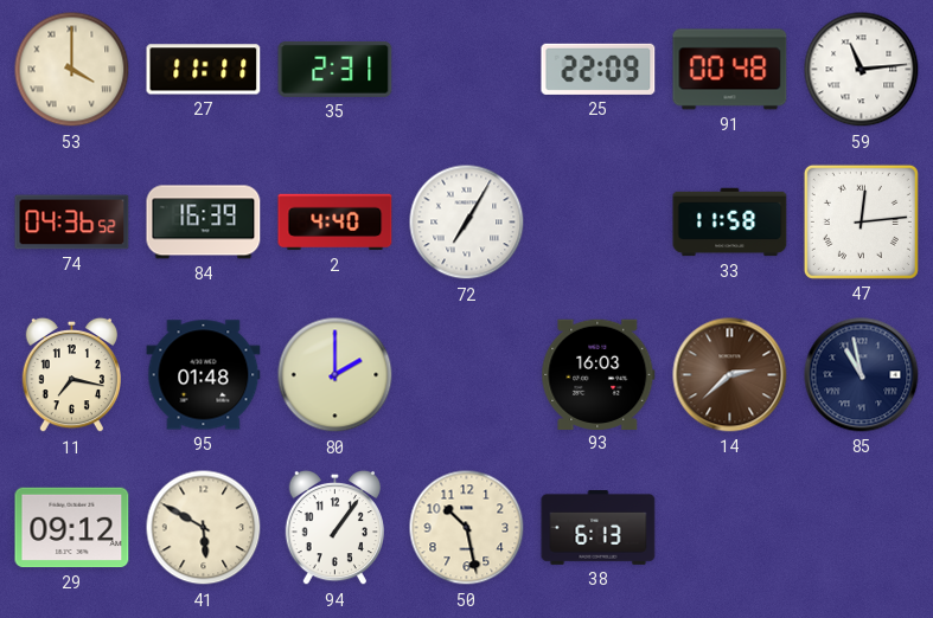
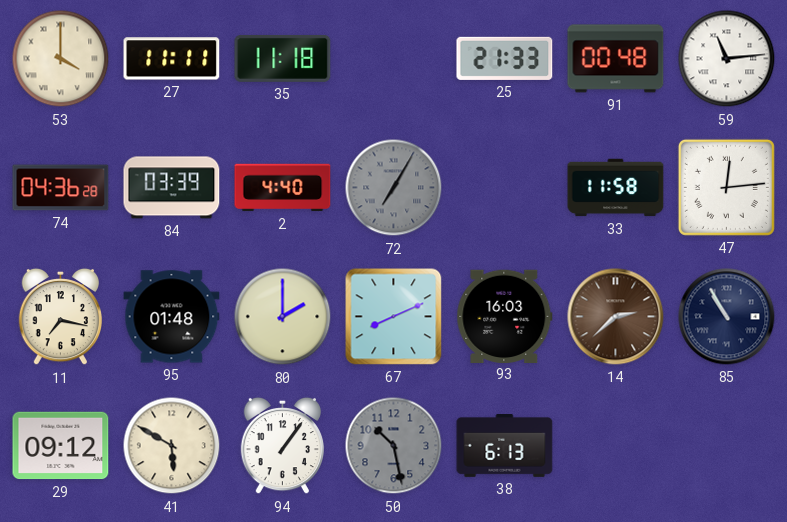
35: 2:31 -> 11:18
25: 22:09 -> 21:33
74: 04:36:52 -> 04:36:28
84: 16:39 -> 03:39
72 dial: white -> grey
67: none -> 8:11
85: 10:58 -> 10:55
50 dial: cream -> grey
